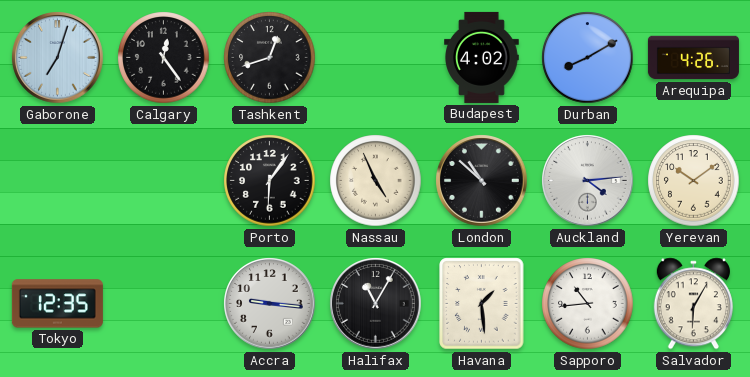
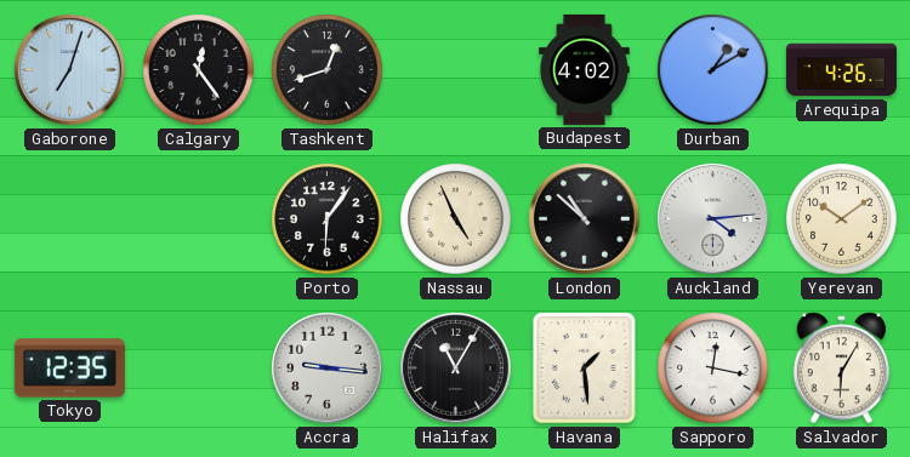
Durban: 8:10 -> 1:10
Sapporo: 10:44 -> 12:17
